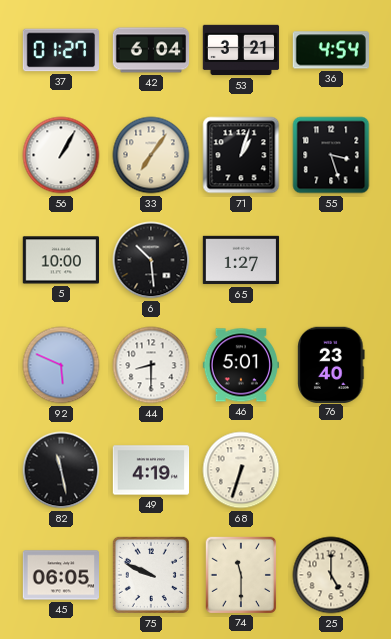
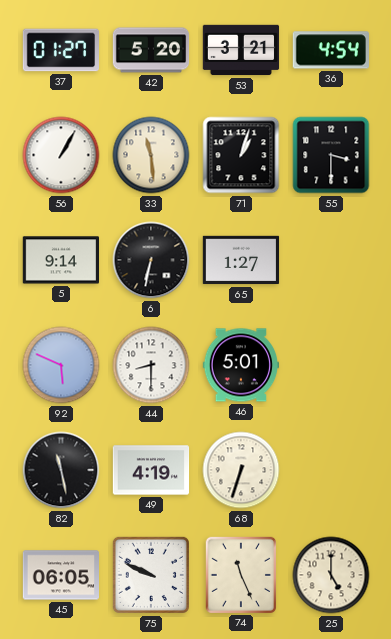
42: 6:04 -> 5:20
33: 7:06 -> 11:29
55: 3:27 -> 3:30
5: 10:00 -> 9:14
6: 10:29 -> 6:32
76: 23:40 -> none
74: 11:30 -> 11:26
